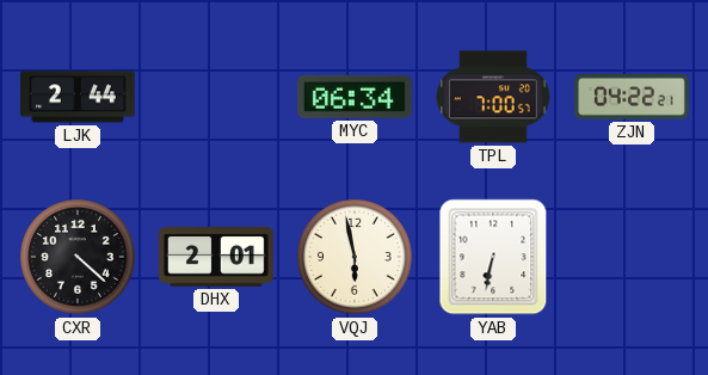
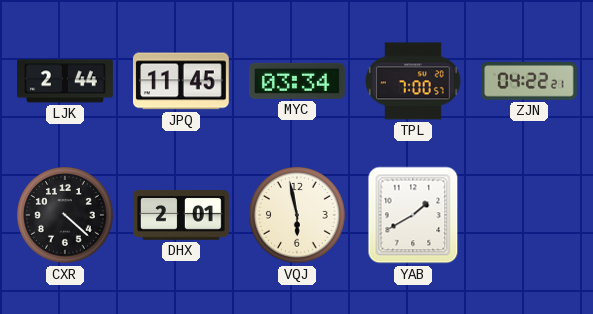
JPQ: none -> 11:45
MYC: 06:34 -> 03:34
YAB: 6:32 -> 1:40
